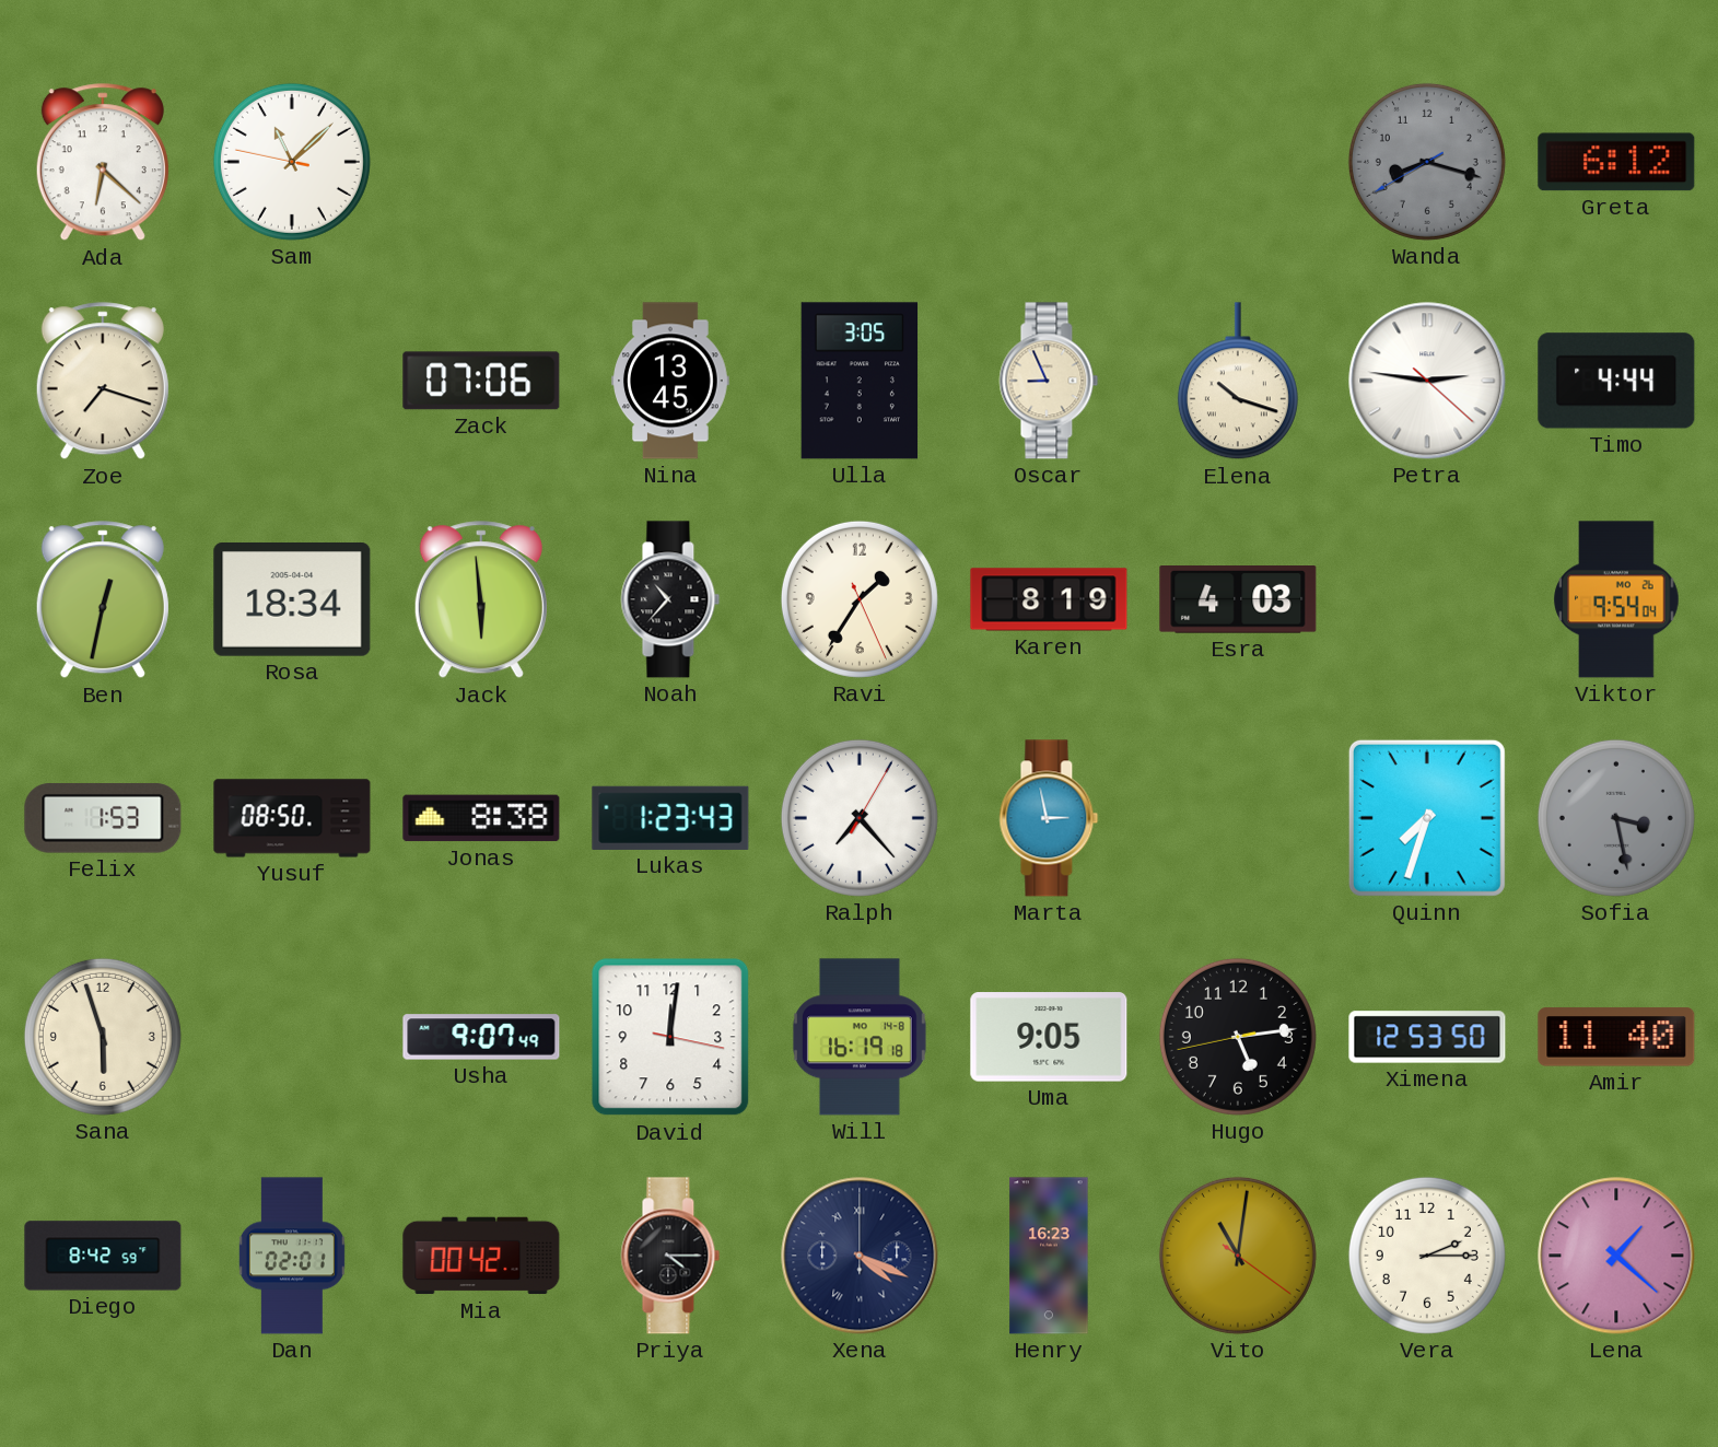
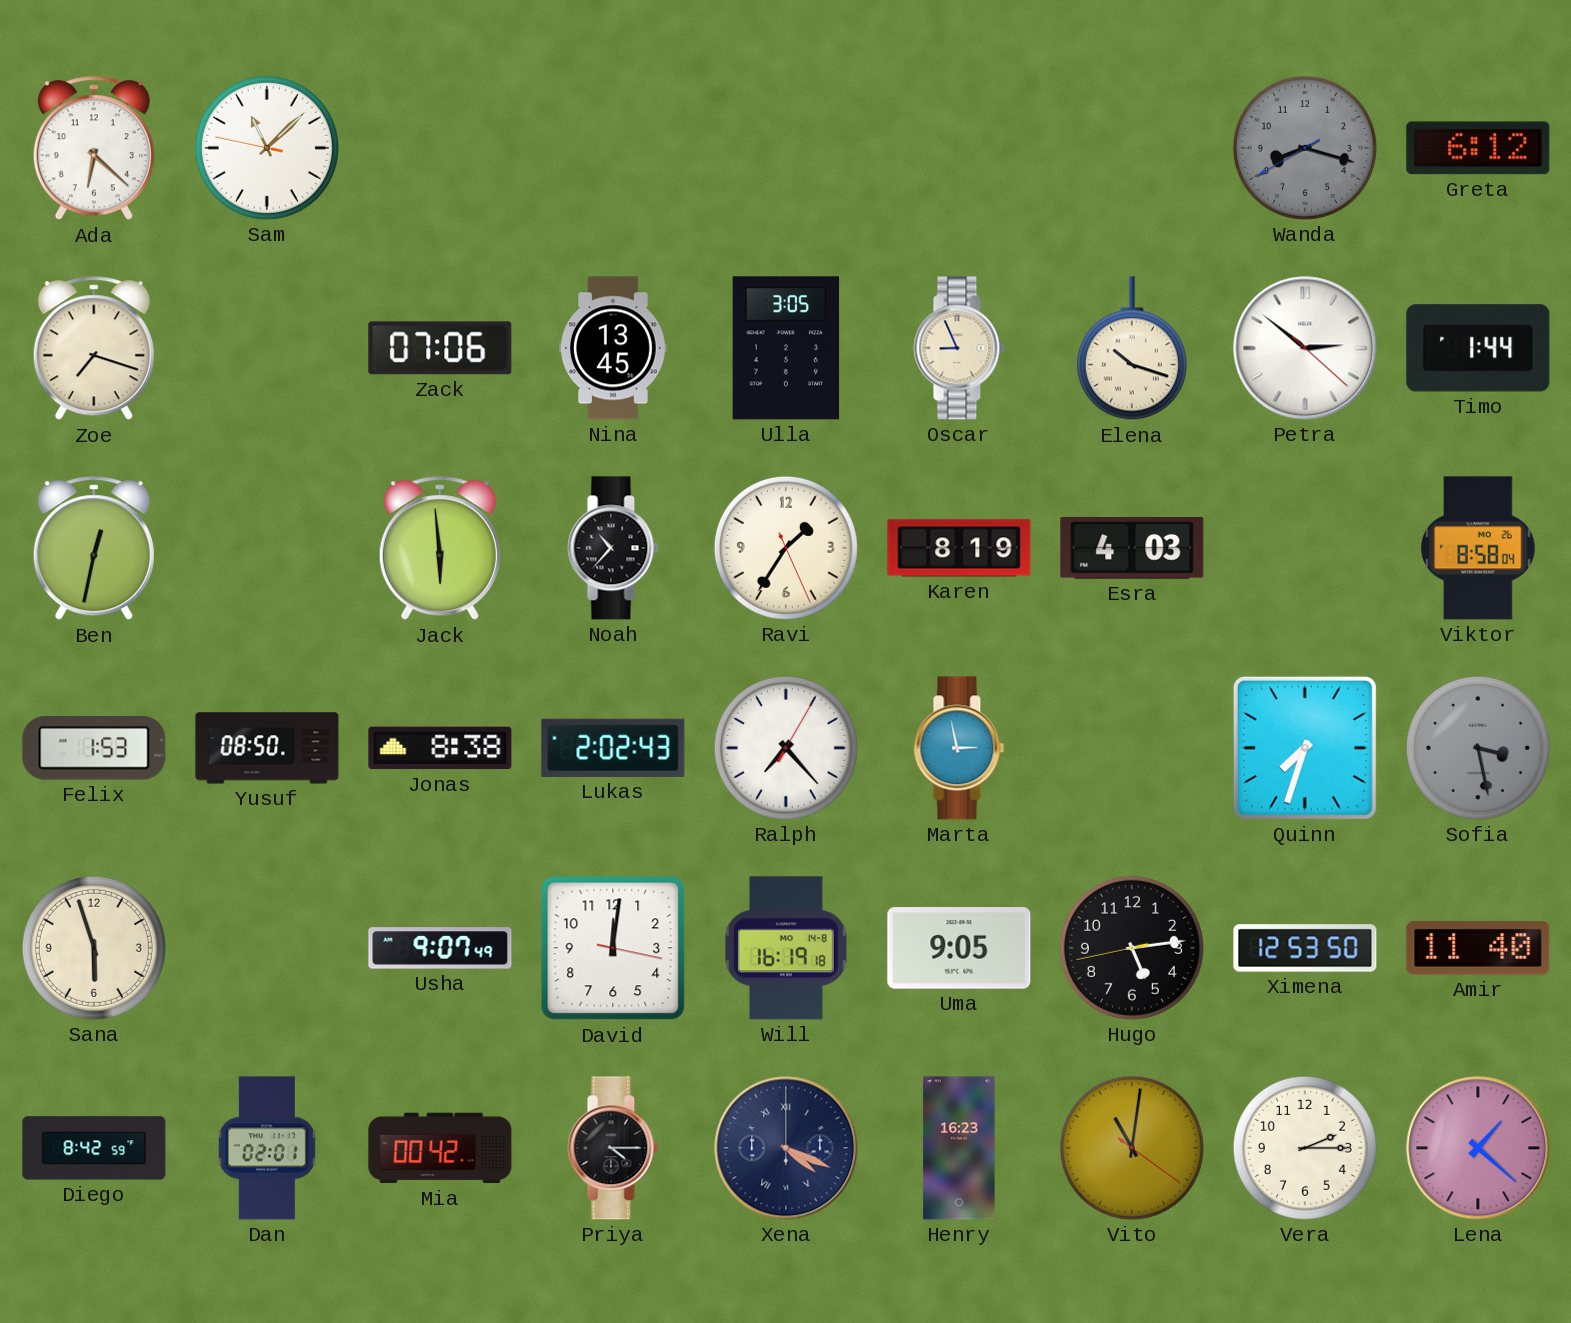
Petra: 2:46 -> 2:51
Timo: 4:44 -> 1:44
Rosa: 18:34 -> none
Viktor: 9:54 -> 8:58
Lukas: 1:23 -> 2:02
